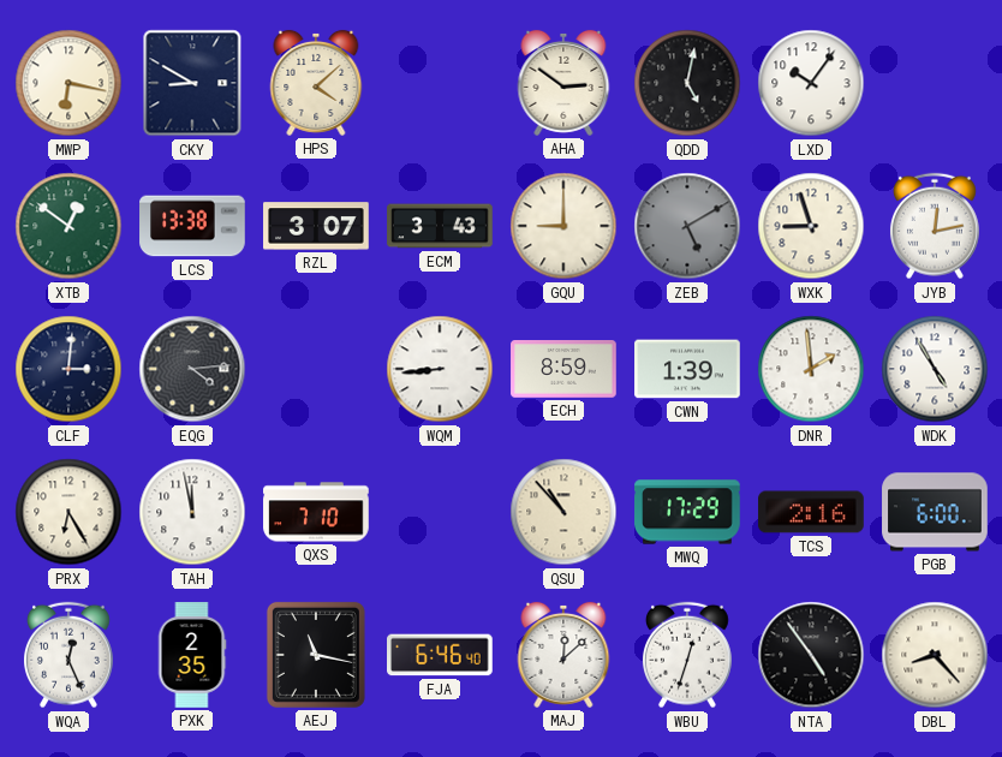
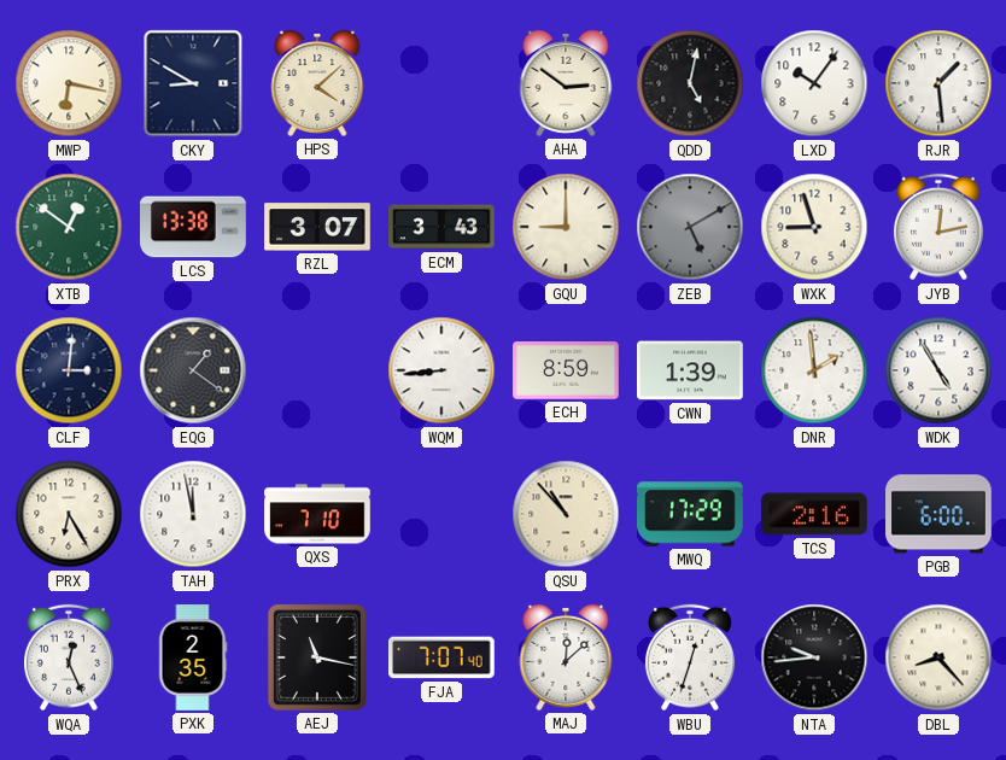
RJR: none -> 1:29
EQG: 4:14 -> 1:21
FJA: 6:46 -> 7:07
NTA: 4:54 -> 9:44
